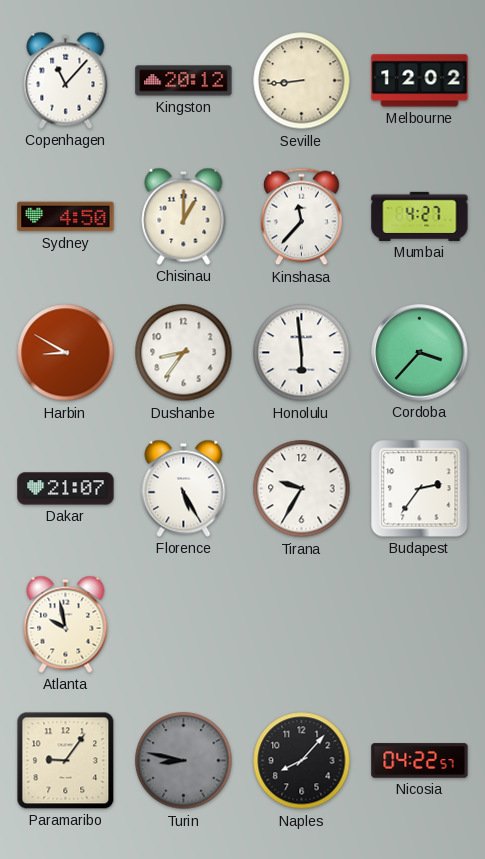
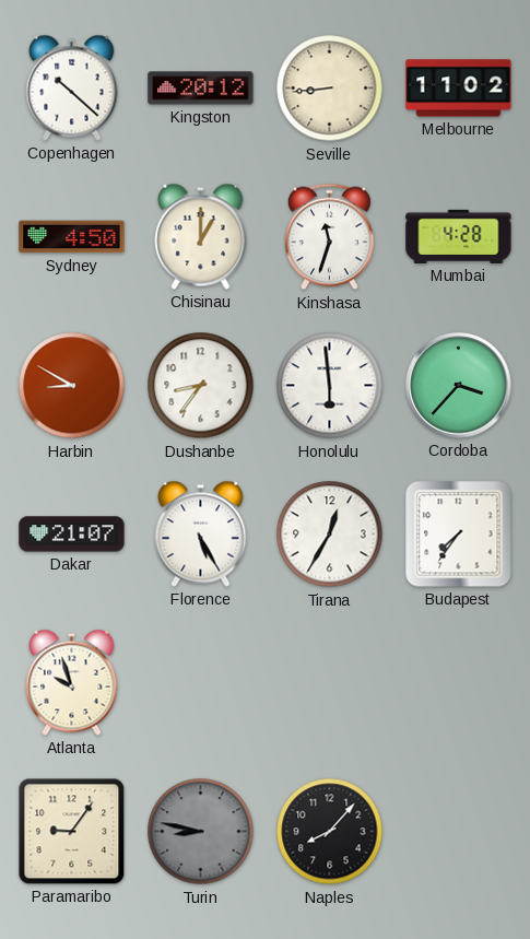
Copenhagen: 11:07 -> 10:22
Melbourne: 12:02 -> 11:02
Kinshasa: 11:37 -> 11:33
Mumbai: 4:27 -> 4:28
Tirana: 9:35 -> 12:35
Budapest: 2:36 -> 7:36
Atlanta: 9:58 -> 9:57
Nicosia: 04:22 -> none
